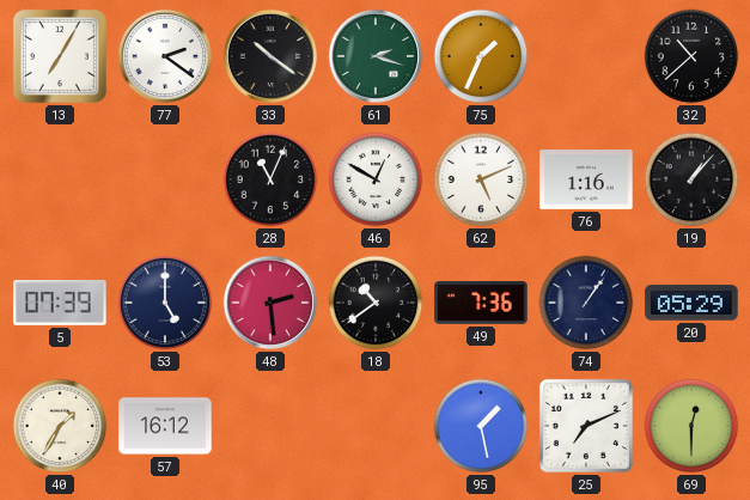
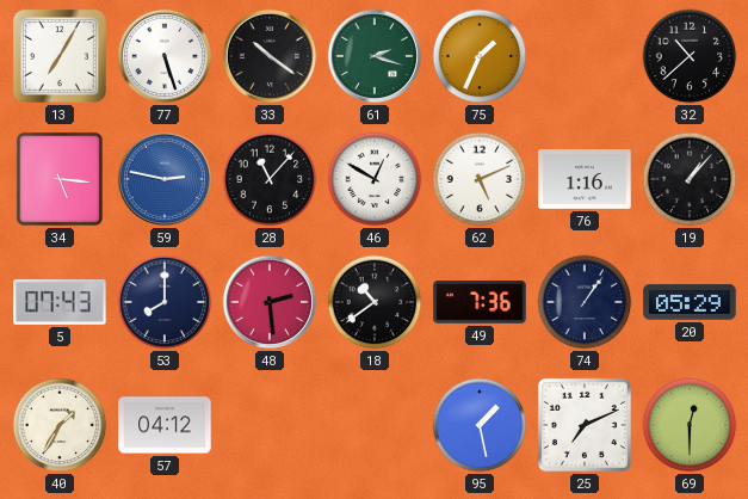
77: 2:21 -> 5:27
34: none -> 5:16
59: none -> 2:47
28: 11:04 -> 11:07
5: 07:39 -> 07:43
53: 5:00 -> 8:00
57: 16:12 -> 04:12
